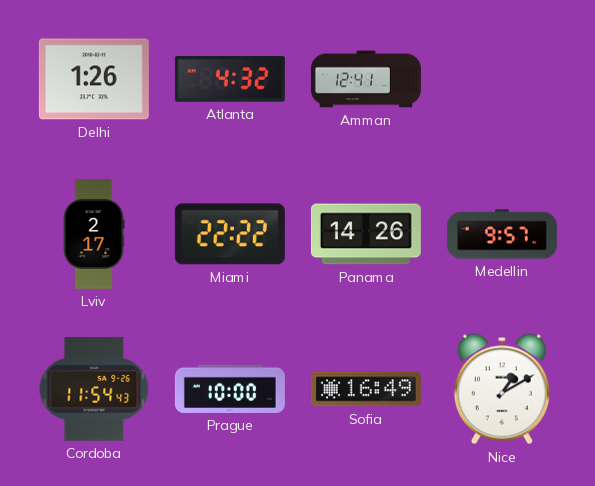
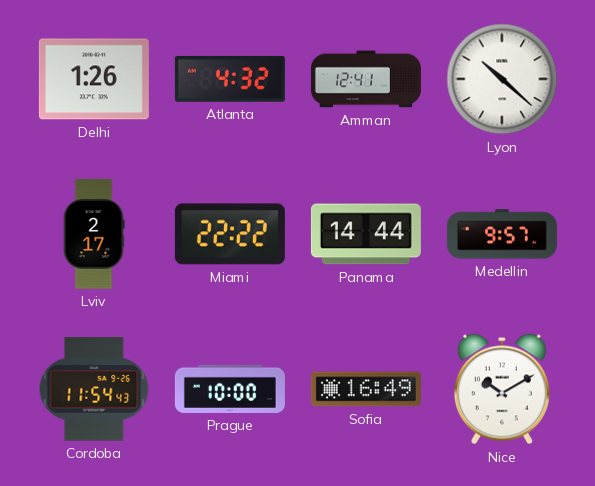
Lyon: none -> 10:22
Panama: 14:26 -> 14:44
Nice: 1:10 -> 10:10
